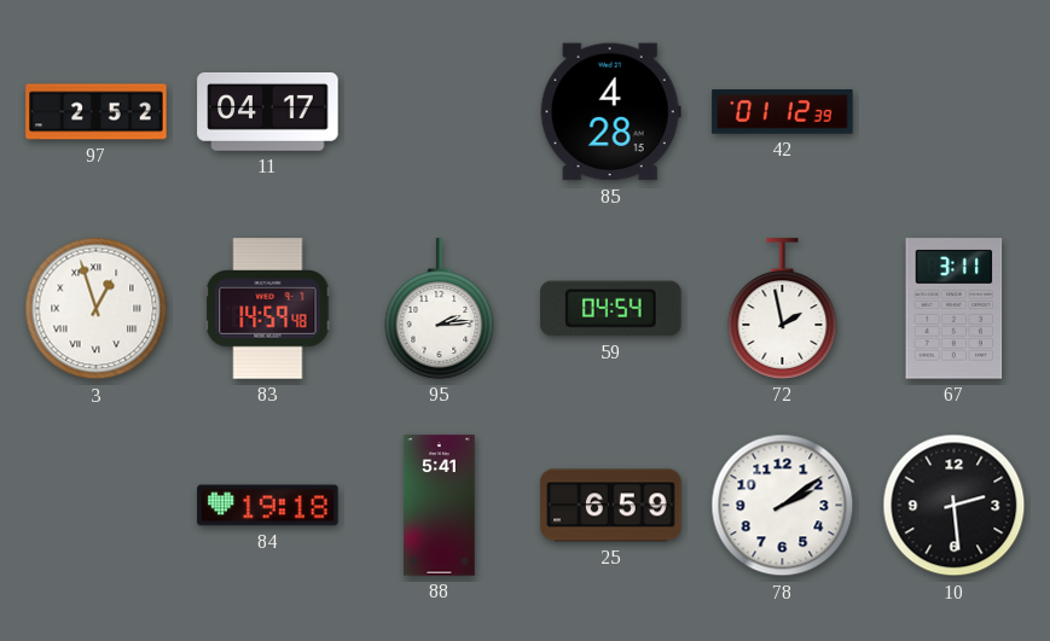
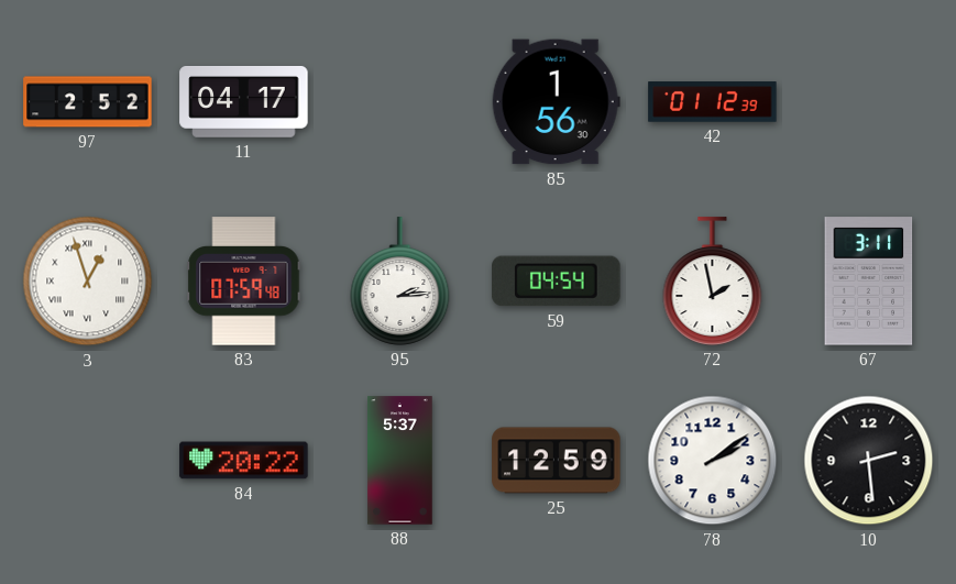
85: 4:28 -> 1:56
83: 14:59 -> 07:59
84: 19:18 -> 20:22
88: 5:41 -> 5:37
25: 6:59 -> 12:59
